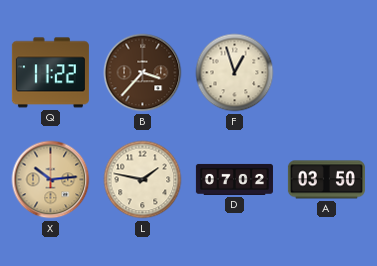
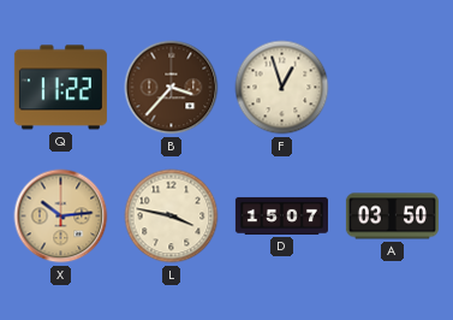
L: 1:47 -> 3:47
D: 07:02 -> 15:07
